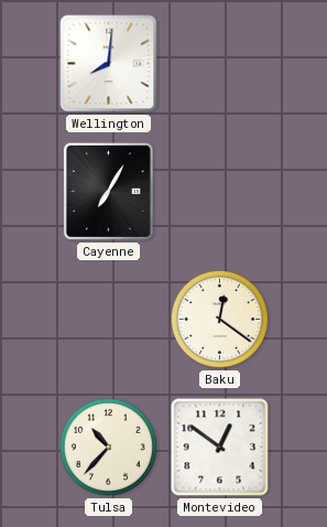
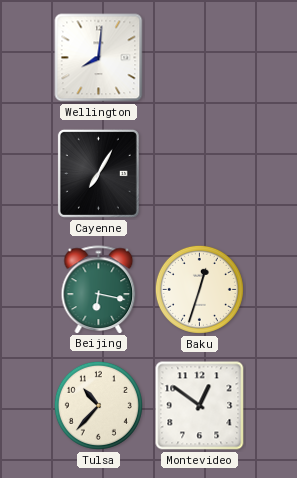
Beijing: none -> 6:17
Baku: 12:21 -> 12:33
